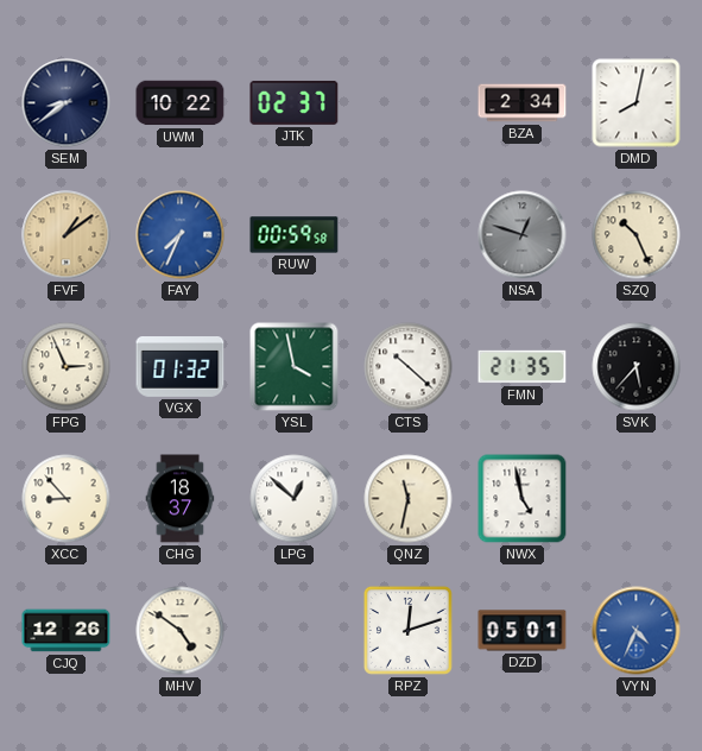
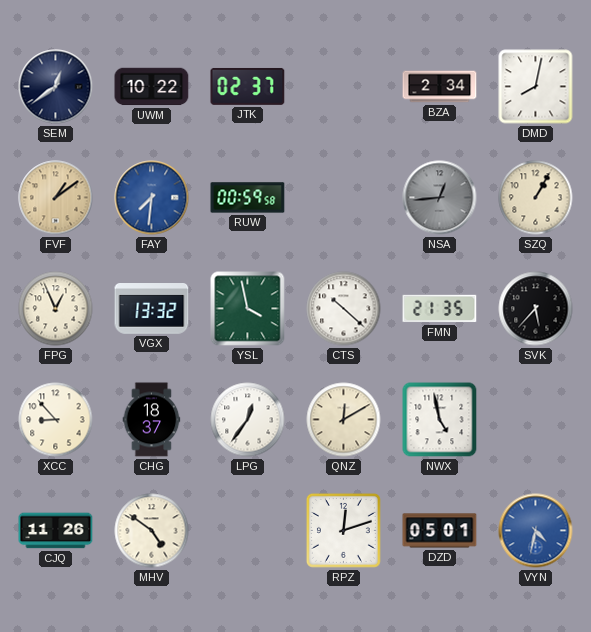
SEM: 8:39 -> 12:39
FAY: 7:34 -> 7:31
NSA: 12:48 -> 12:44
SZQ: 10:26 -> 1:05
FPG: 2:56 -> 12:56
VGX: 01:32 -> 13:32
LPG: 12:52 -> 12:36
QNZ: 11:32 -> 12:10
CJQ: 12:26 -> 11:26
VYN: 4:34 -> 4:32
